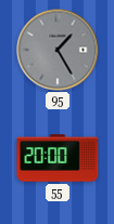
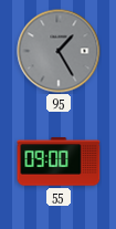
55: 20:00 -> 09:00
